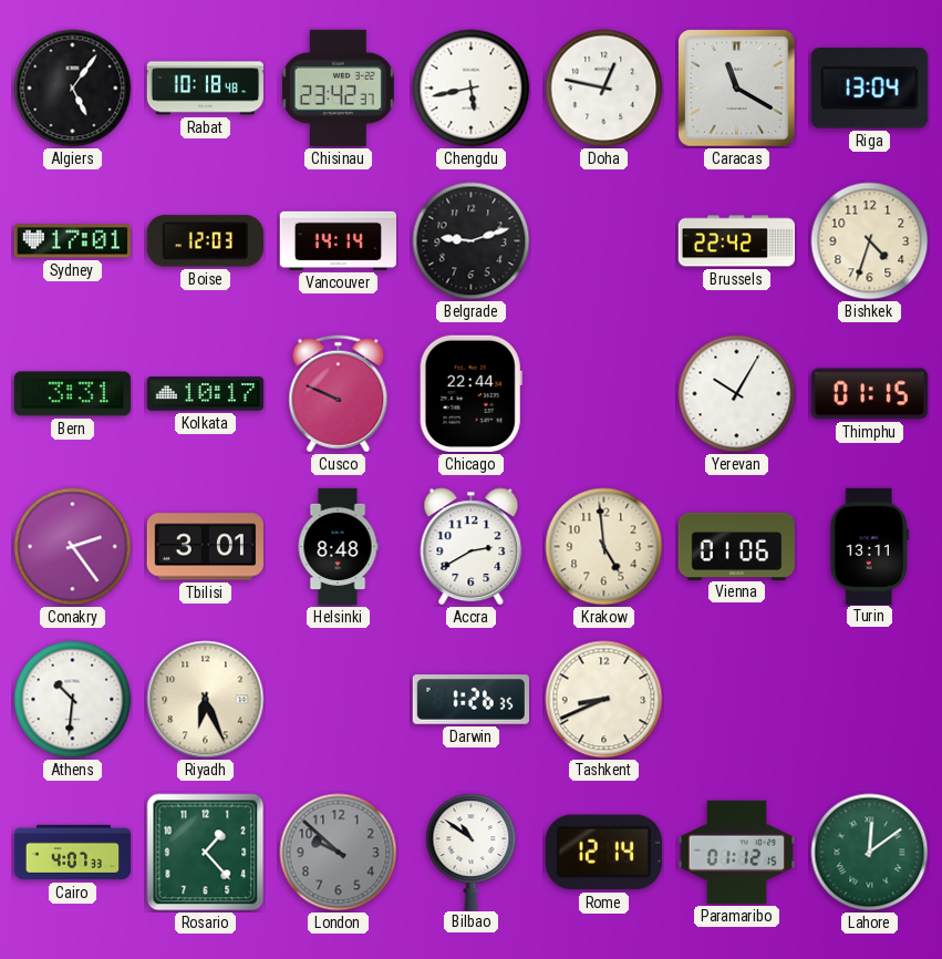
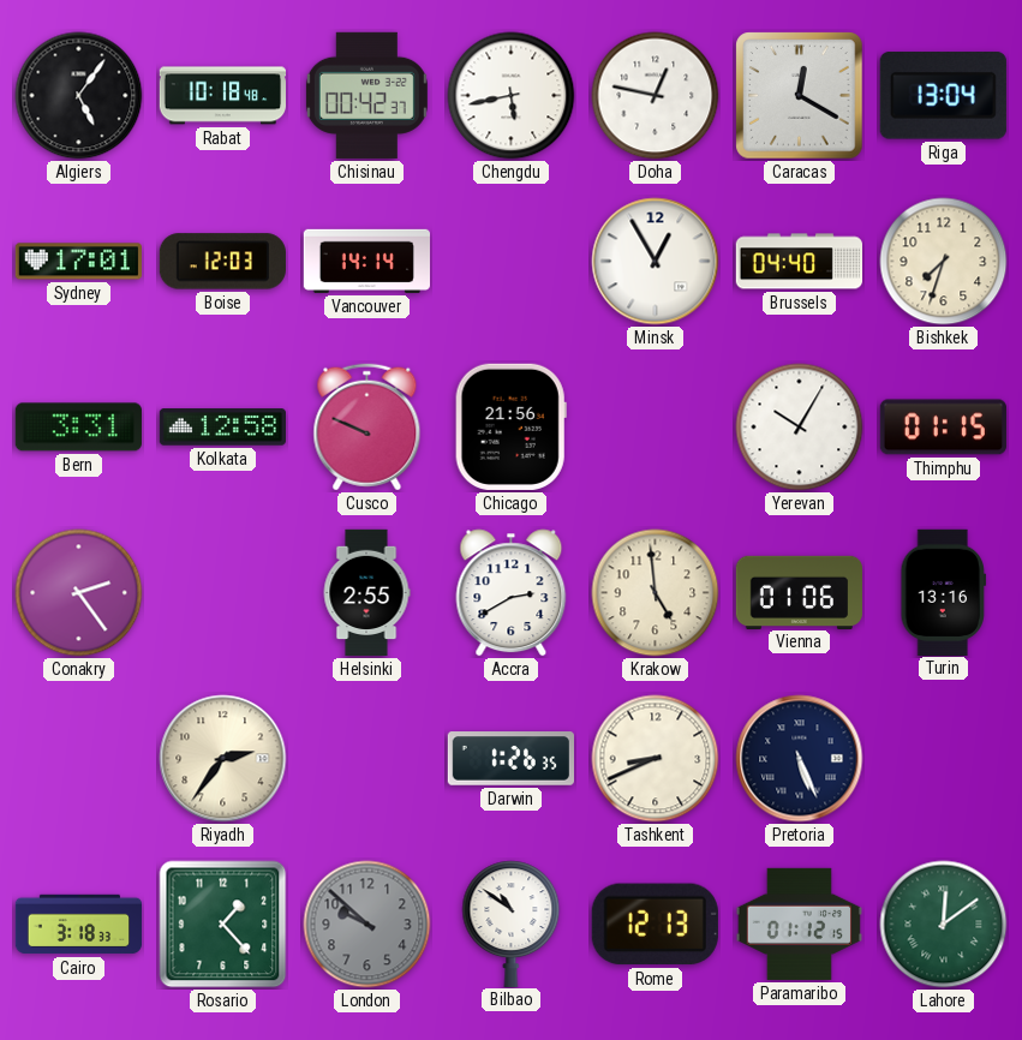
Chisinau: 23:42 -> 00:42
Caracas: 11:20 -> 12:20
Belgrade: 9:12 -> none
Minsk: none -> 12:55
Brussels: 22:42 -> 04:40
Bishkek: 4:33 -> 7:33
Kolkata: 10:17 -> 12:58
Chicago: 22:44 -> 21:56
Tbilisi: 3:01 -> none
Helsinki: 8:48 -> 2:55
Turin: 13:11 -> 13:16
Athens: 10:31 -> none
Riyadh: 6:26 -> 2:36
Pretoria: none -> 5:26
Cairo: 4:07 -> 3:18
Rome: 12:14 -> 12:13
